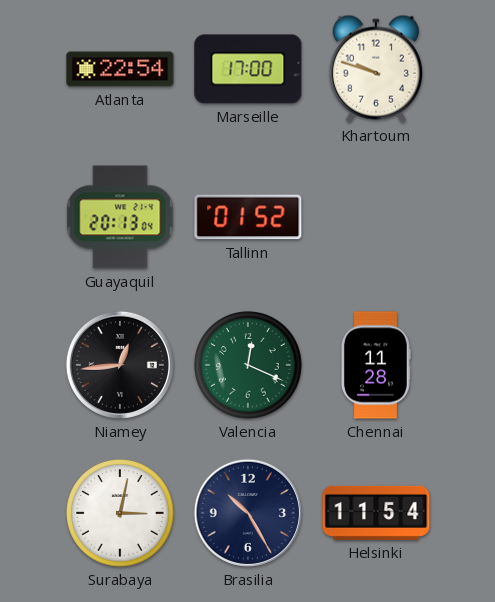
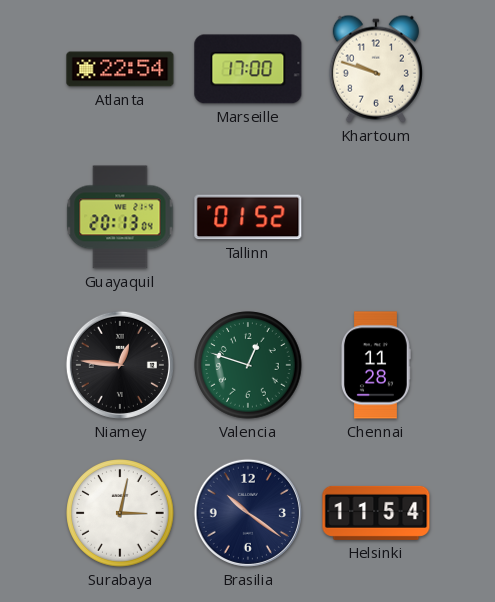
Niamey: 12:44 -> 12:46
Valencia: 12:19 -> 12:48
Brasilia: 10:25 -> 10:21
